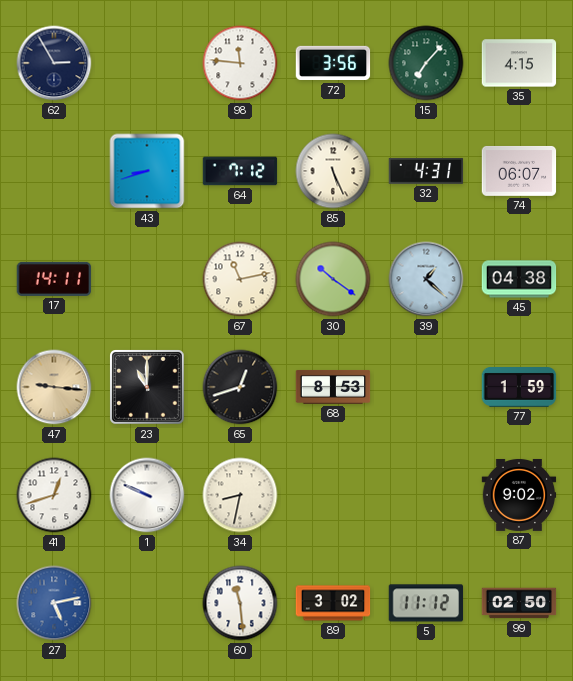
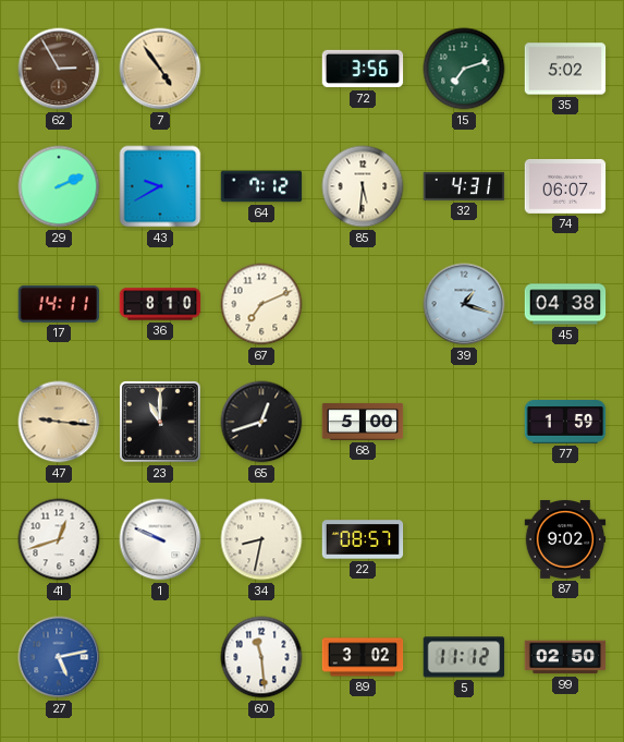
62 dial: navy -> brown
7: none -> 4:54
98: 11:46 -> none
15: 7:07 -> 7:12
35: 4:15 -> 5:02
29: none -> 2:11
43: 8:42 -> 9:40
85: 5:26 -> 5:31
36: none -> 8:10
67: 11:13 -> 7:11
30: 10:21 -> none
39: 1:22 -> 1:18
68: 8:53 -> 5:00
22: none -> 08:57
